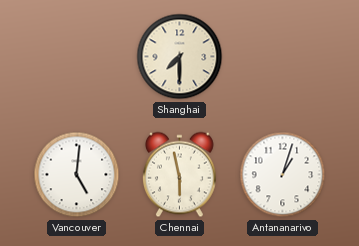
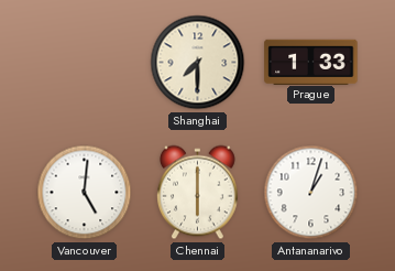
Prague: none -> 1:33
Chennai: 5:58 -> 6:00
